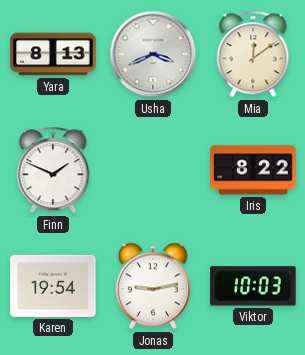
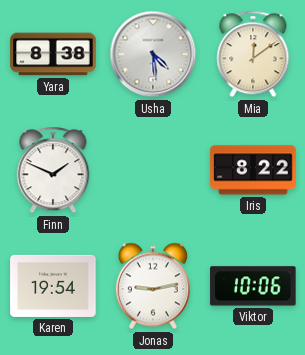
Yara: 8:13 -> 8:38
Usha: 3:41 -> 4:29
Viktor: 10:03 -> 10:06
